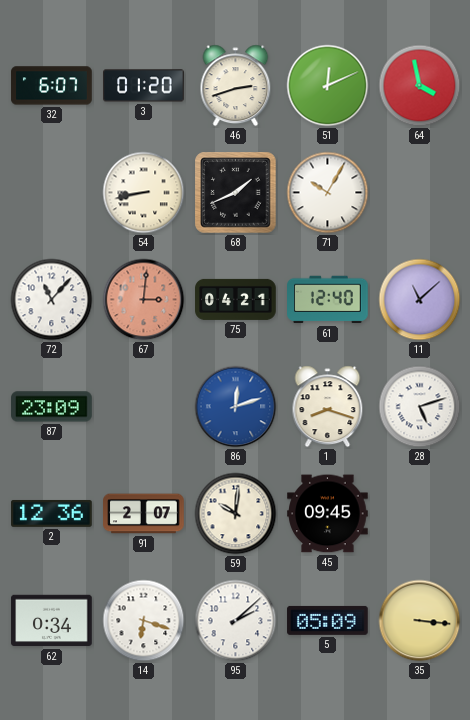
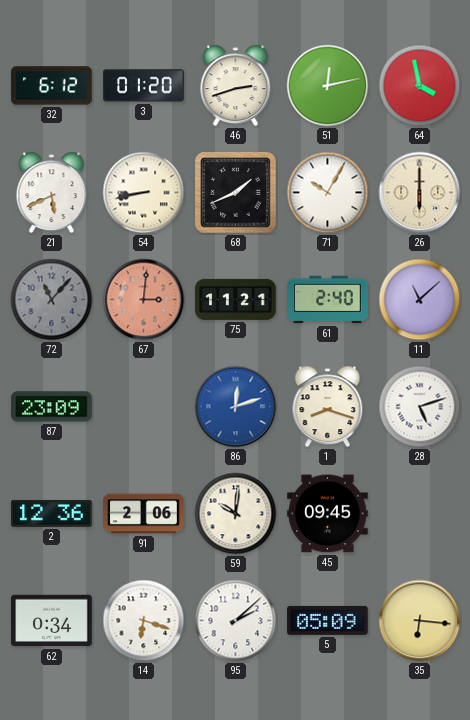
32: 6:07 -> 6:12
51: 12:11 -> 12:13
21: none -> 5:41
26: none -> 6:00
72 dial: white -> grey
75: 04:21 -> 11:21
61: 12:40 -> 2:40
91: 2:07 -> 2:06
35: 3:16 -> 6:16
